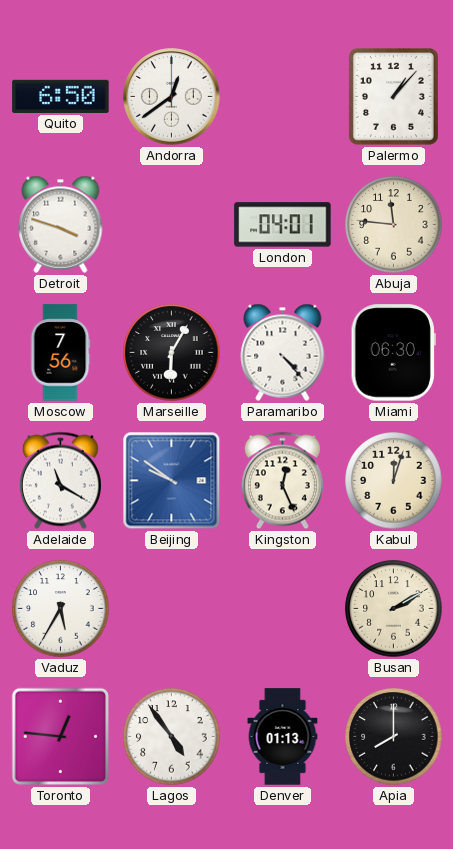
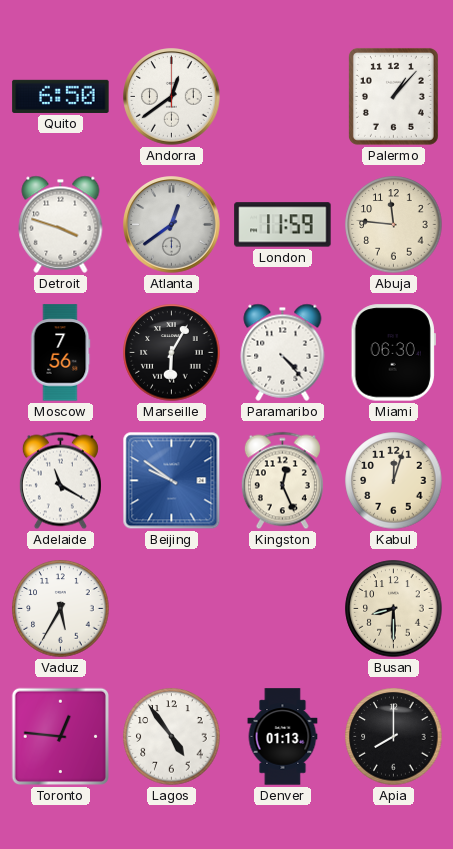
Atlanta: none -> 12:39
London: 04:01 -> 11:59
Busan: 2:10 -> 8:30
